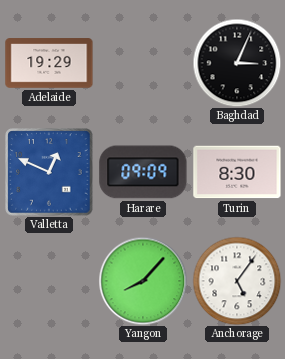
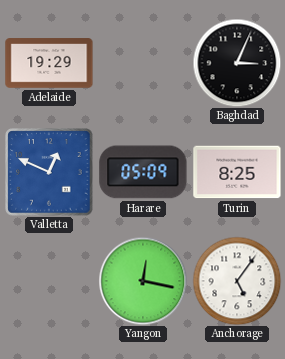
Harare: 09:09 -> 05:09
Turin: 8:30 -> 8:25
Yangon: 8:07 -> 12:17
